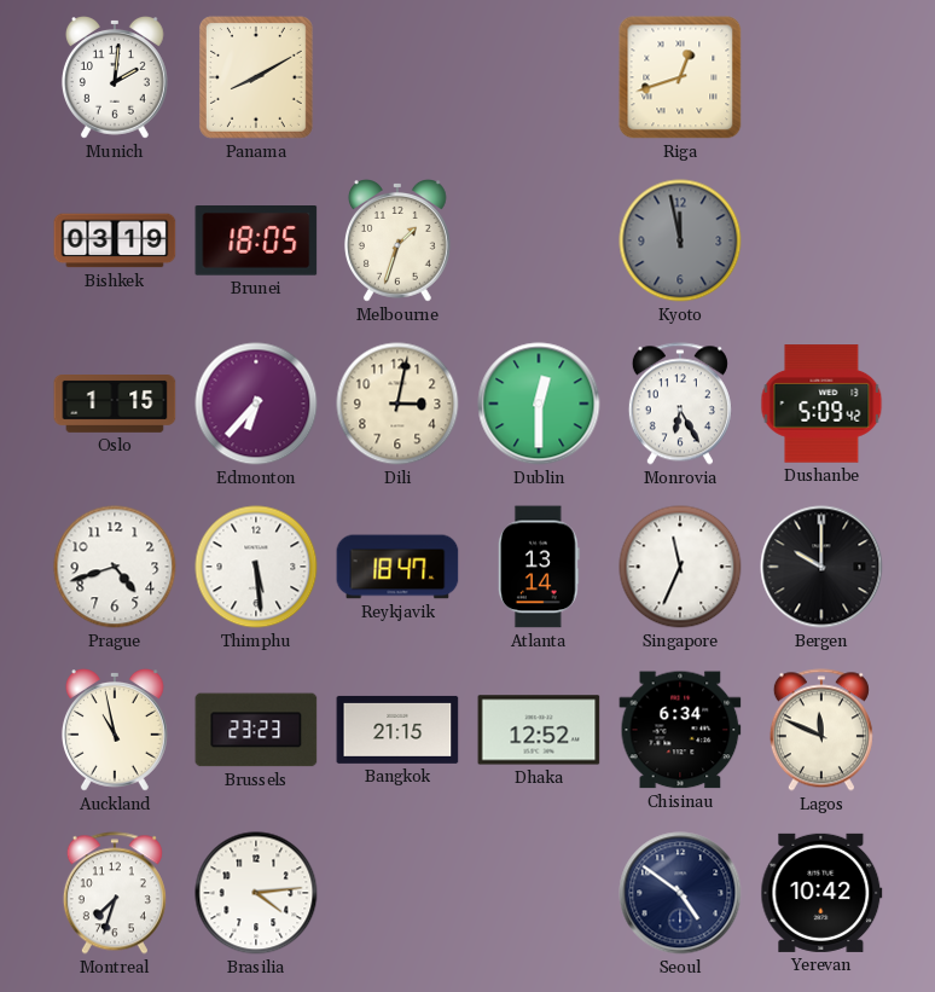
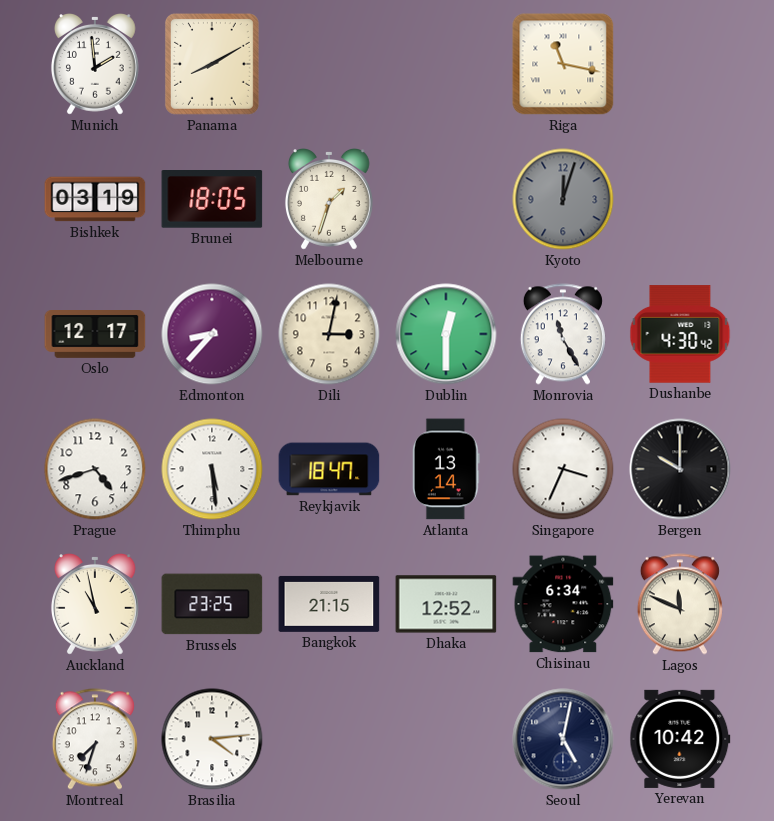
Munich: 2:01 -> 1:59
Riga: 12:42 -> 11:17
Kyoto: 11:58 -> 12:03
Oslo: 1:15 -> 12:17
Edmonton: 6:37 -> 8:37
Monrovia: 6:25 -> 11:25
Dushanbe: 5:09 -> 4:30
Singapore: 11:34 -> 3:34
Brussels: 23:23 -> 23:25
Seoul: 4:51 -> 5:02
